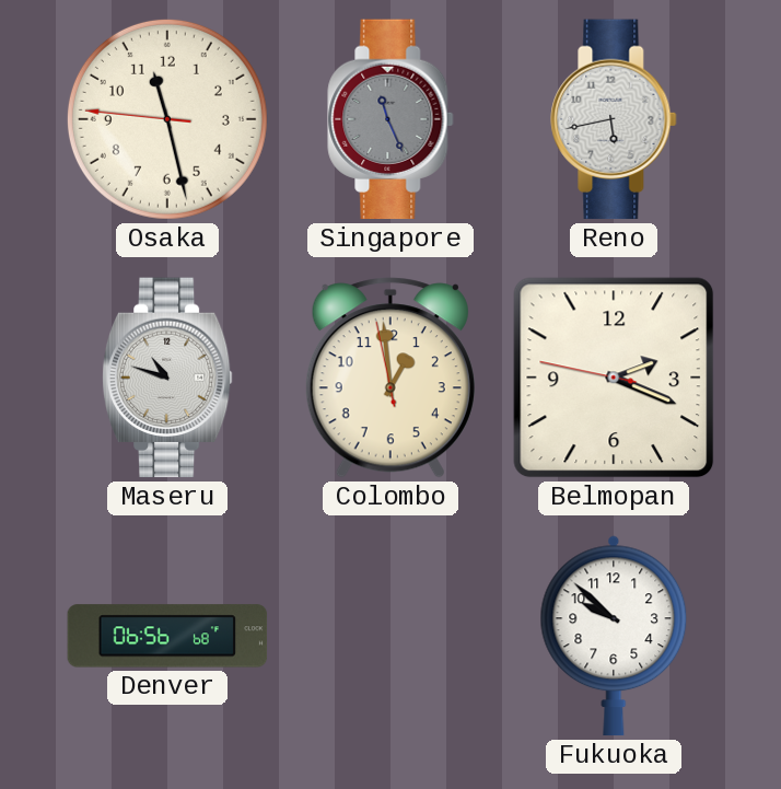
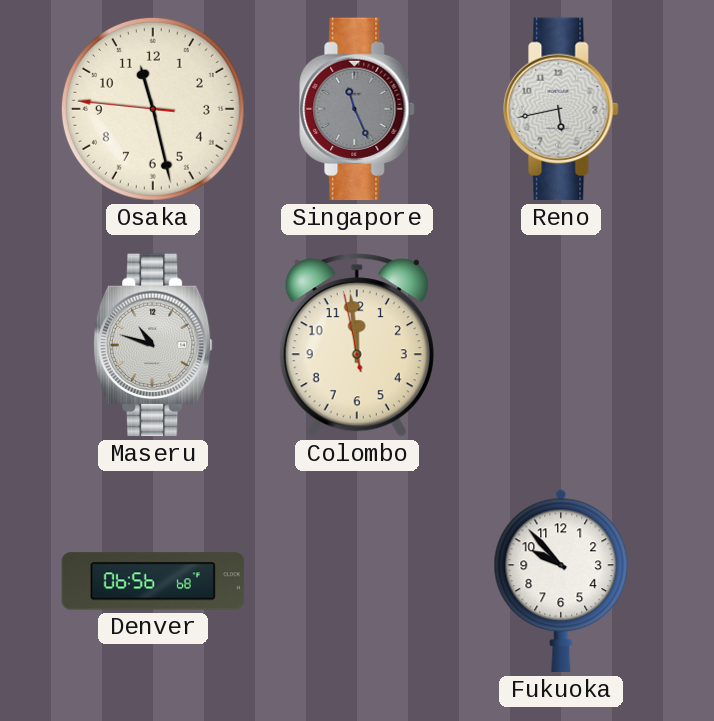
Colombo: 12:58 -> 11:58
Belmopan: 2:18 -> none
Fukuoka: 9:52 -> 9:53
